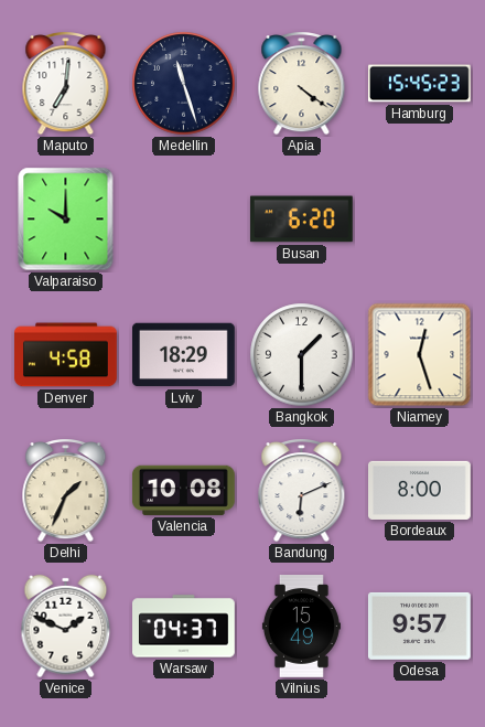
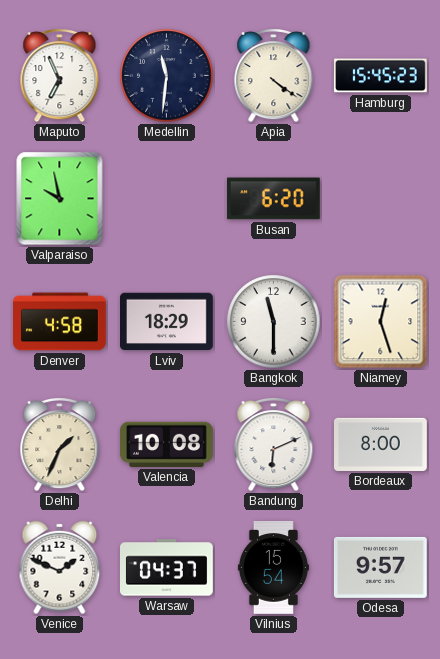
Maputo: 7:01 -> 6:56
Medellin: 11:27 -> 11:31
Valparaiso: 10:00 -> 9:58
Bangkok: 1:30 -> 11:30
Vilnius: 15:49 -> 15:54
